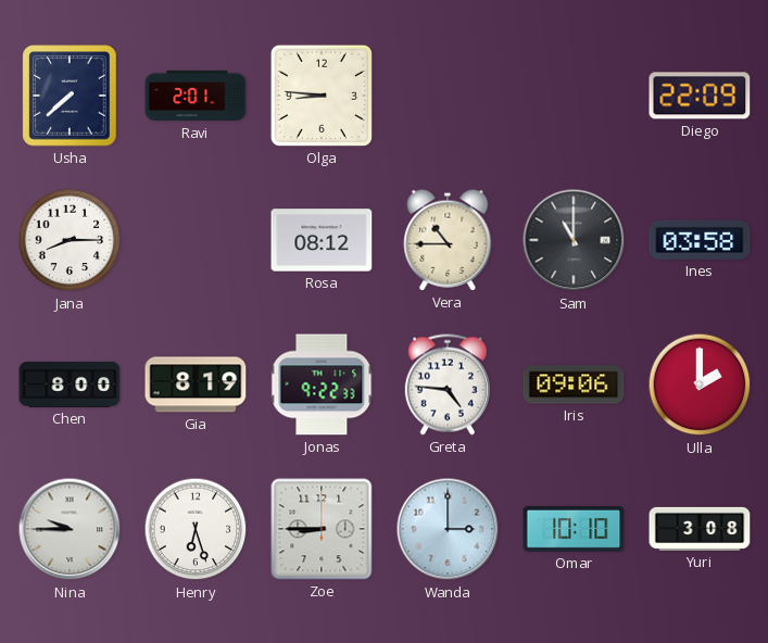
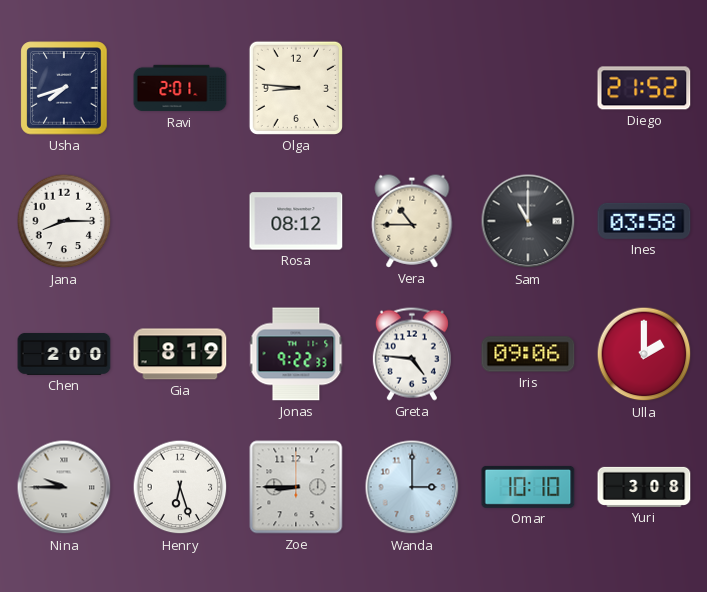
Usha: 7:38 -> 7:42
Diego: 22:09 -> 21:52
Chen: 8:00 -> 2:00
